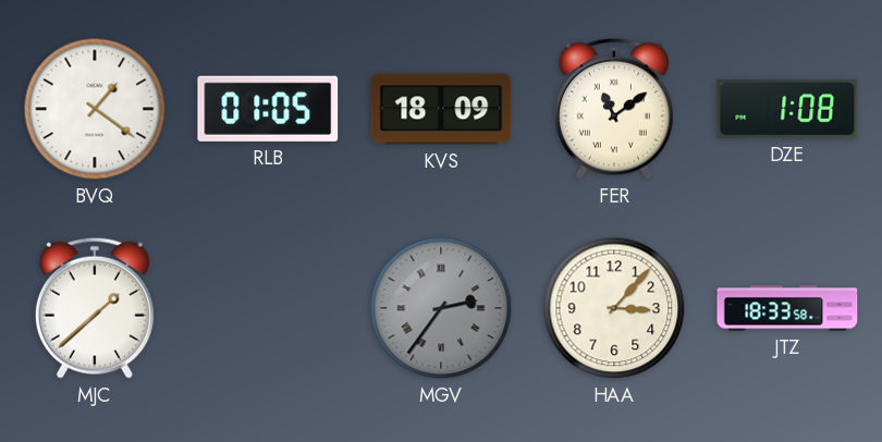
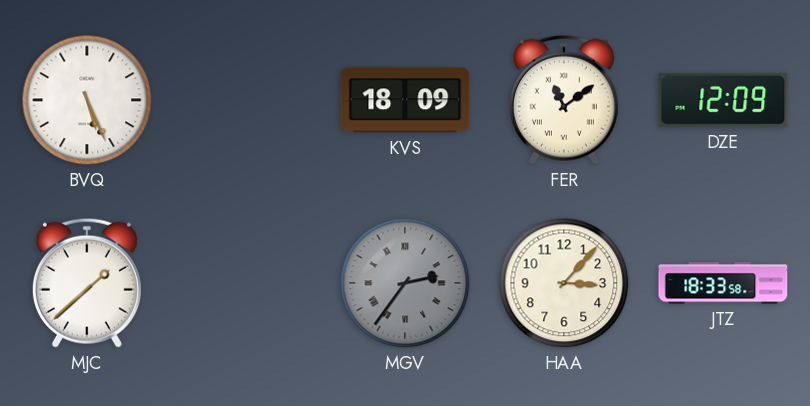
BVQ: 1:21 -> 5:26
RLB: 01:05 -> none
DZE: 1:08 -> 12:09
